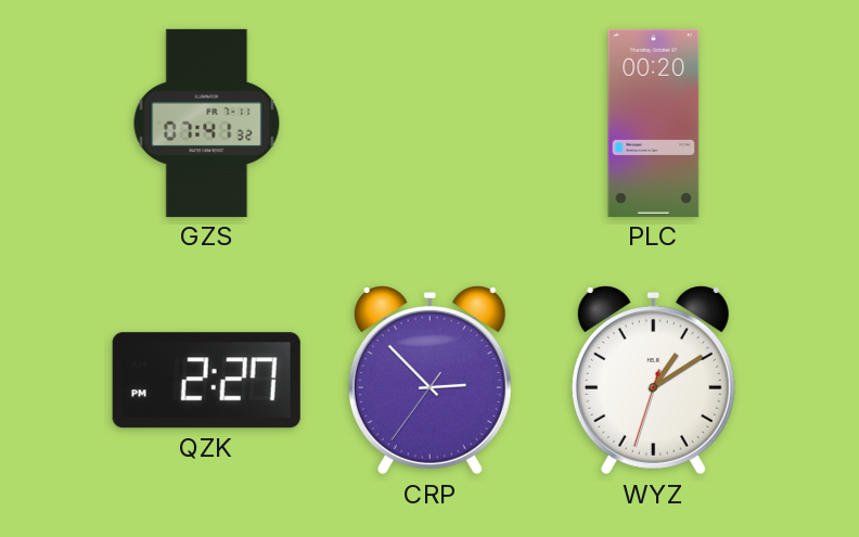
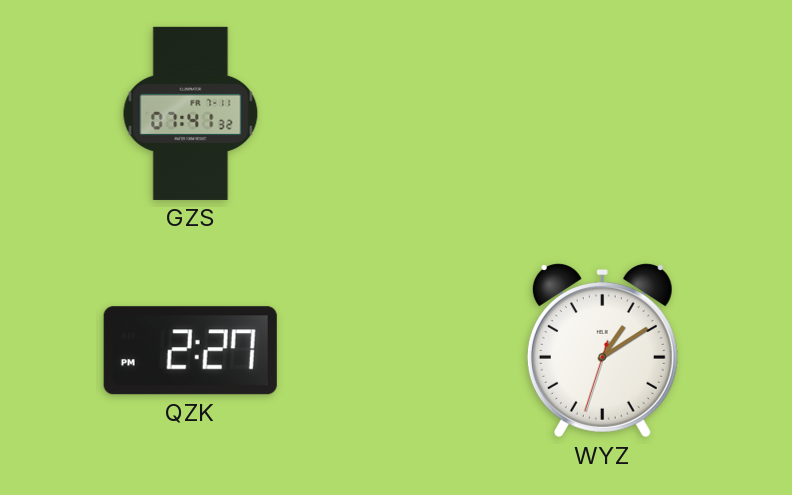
PLC: 00:20 -> none
CRP: 2:52 -> none
